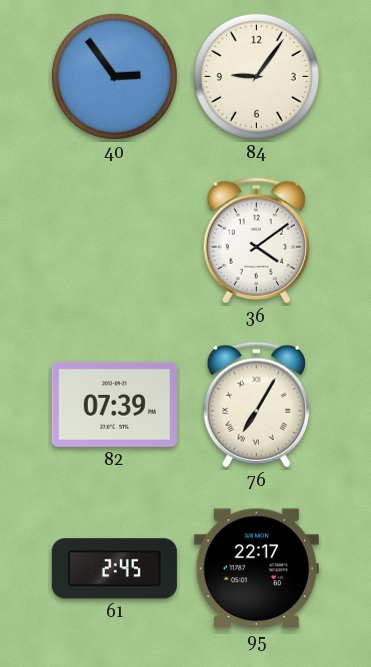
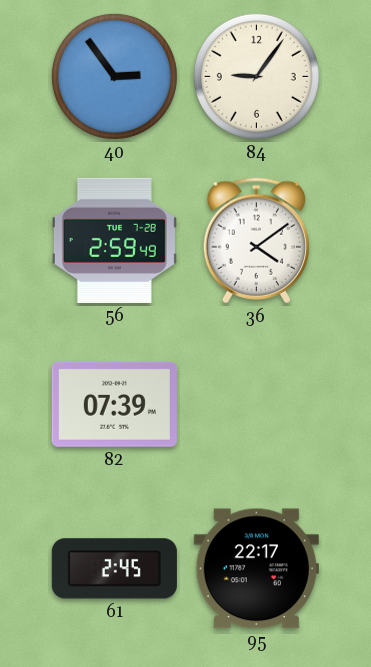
56: none -> 2:59
76: 7:05 -> none
